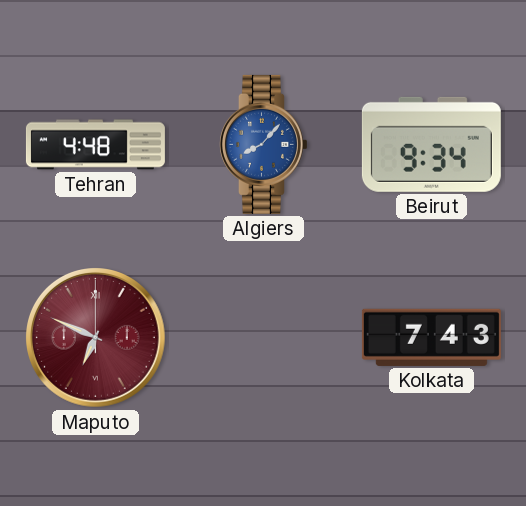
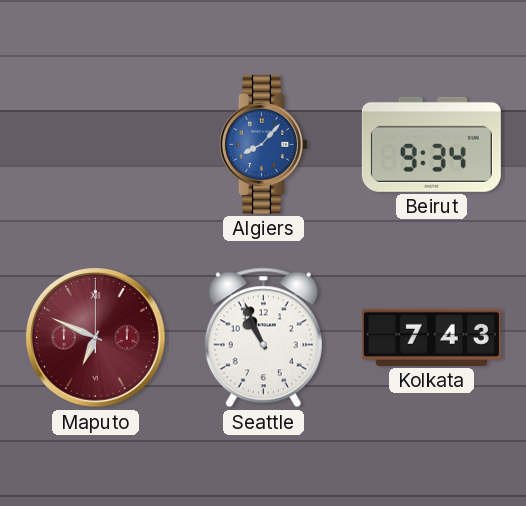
Tehran: 4:48 -> none
Seattle: none -> 10:56
